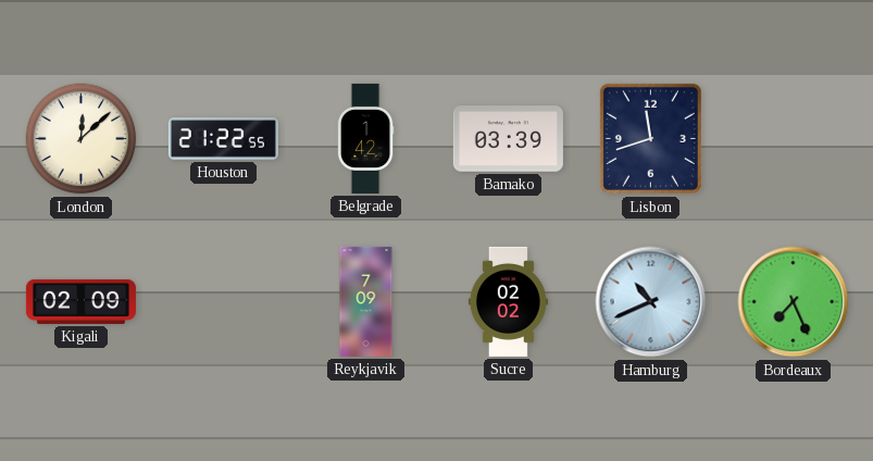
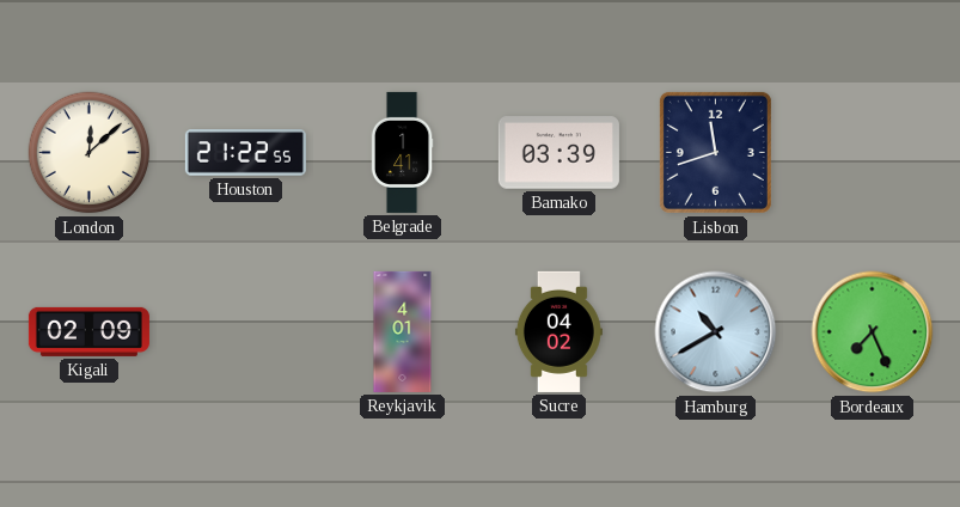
Belgrade: 1:42 -> 1:41
Reykjavik: 7:09 -> 4:01
Sucre: 02:02 -> 04:02
Hamburg: 10:41 -> 10:40
